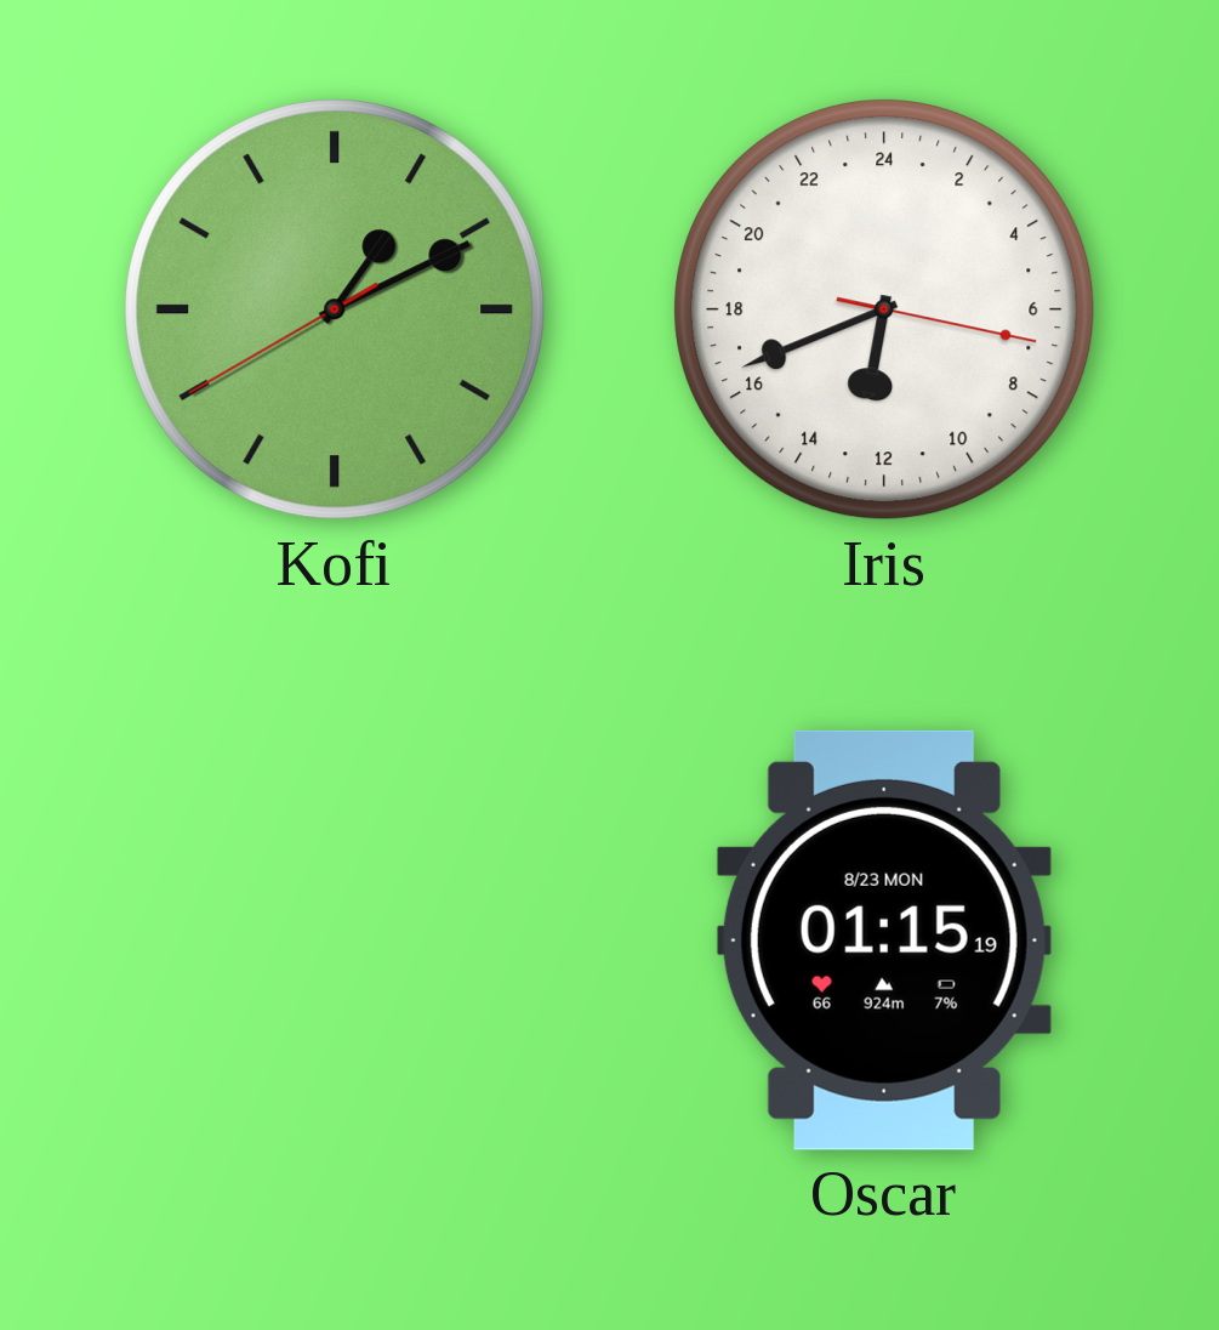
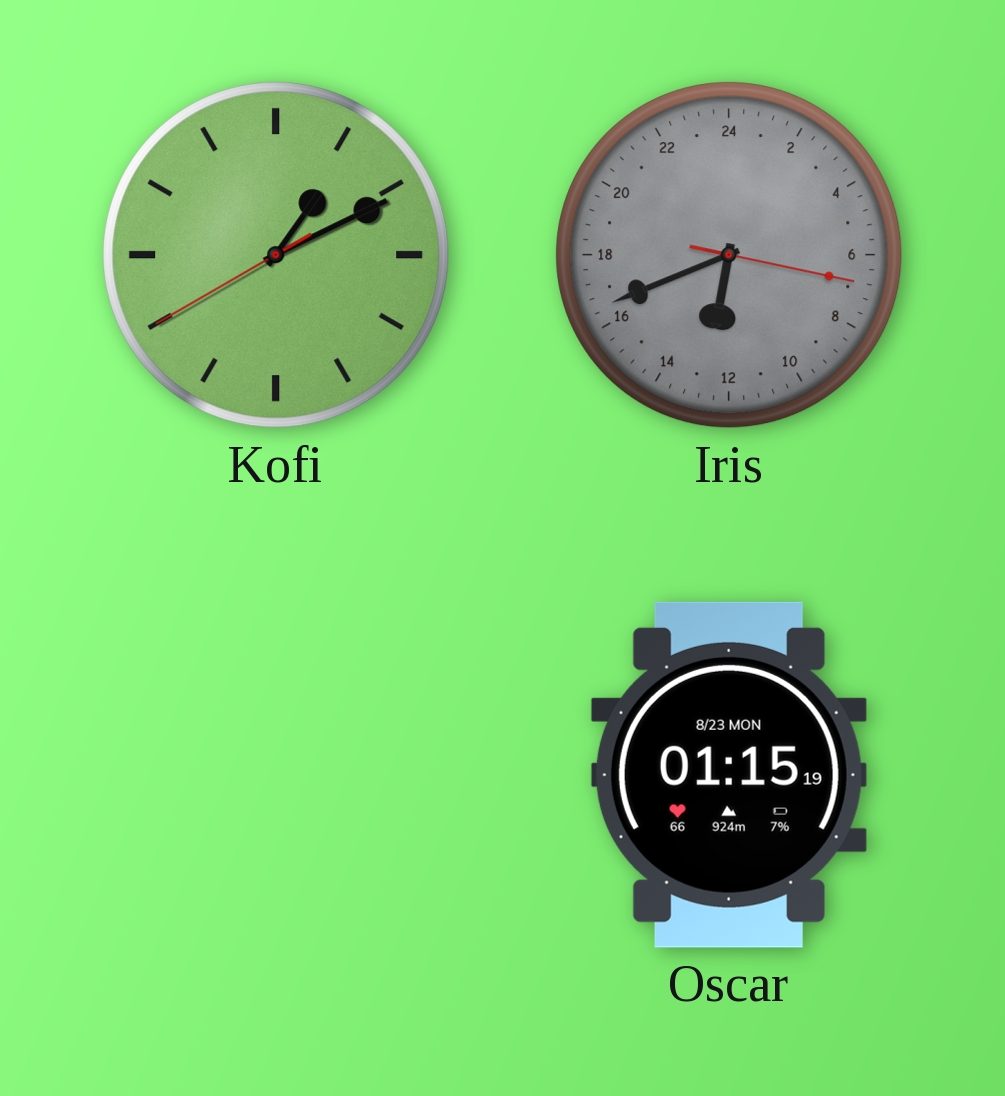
Iris dial: white -> grey
